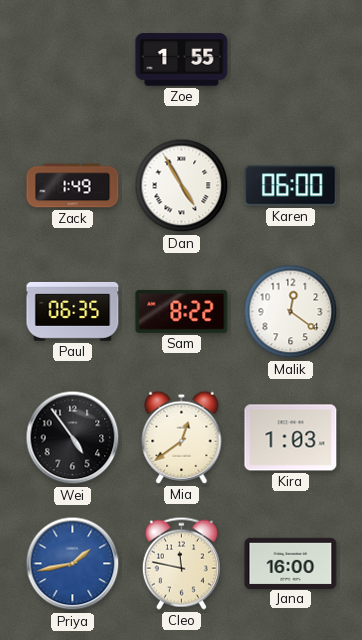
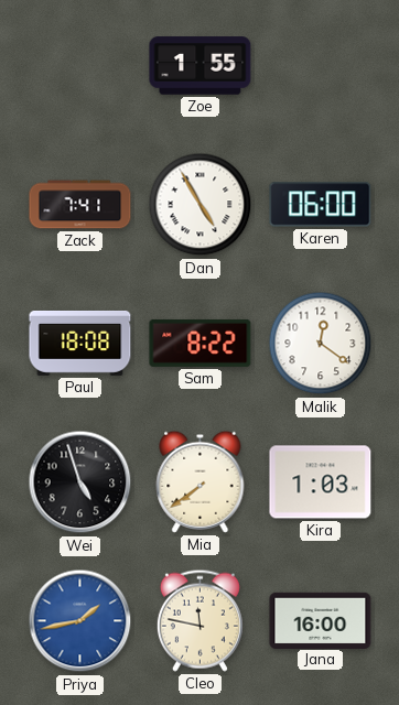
Zack: 1:49 -> 7:41
Paul: 06:35 -> 18:08
Wei: 4:54 -> 4:57
Mia: 12:39 -> 7:39
